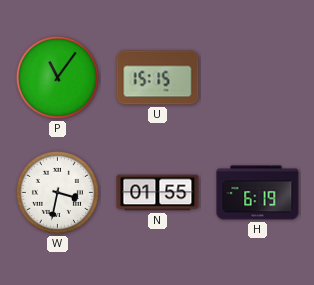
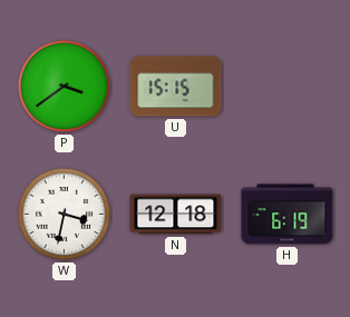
P: 11:06 -> 3:39
N: 01:55 -> 12:18
